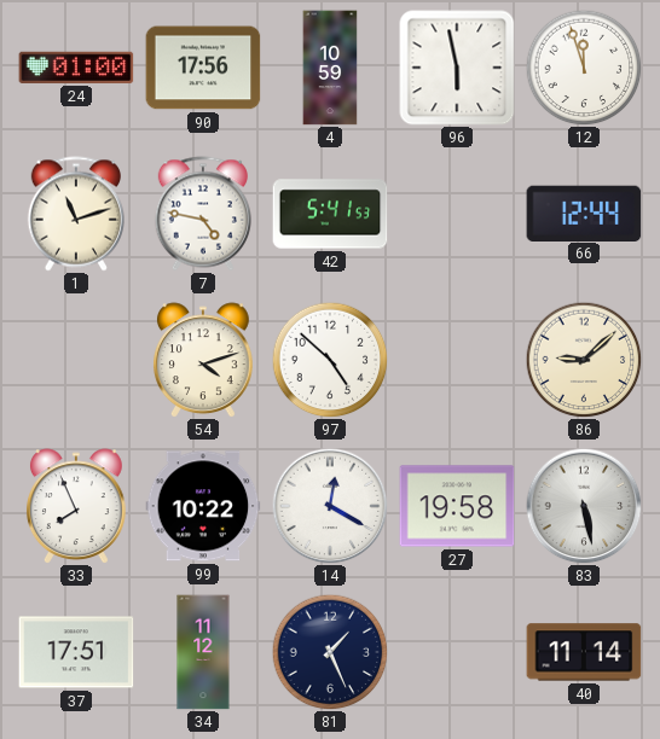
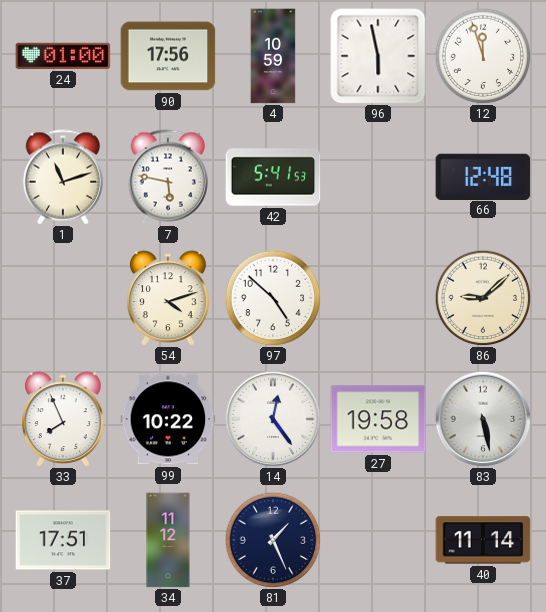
7: 4:47 -> 5:47
66: 12:44 -> 12:48
14: 12:20 -> 12:24
